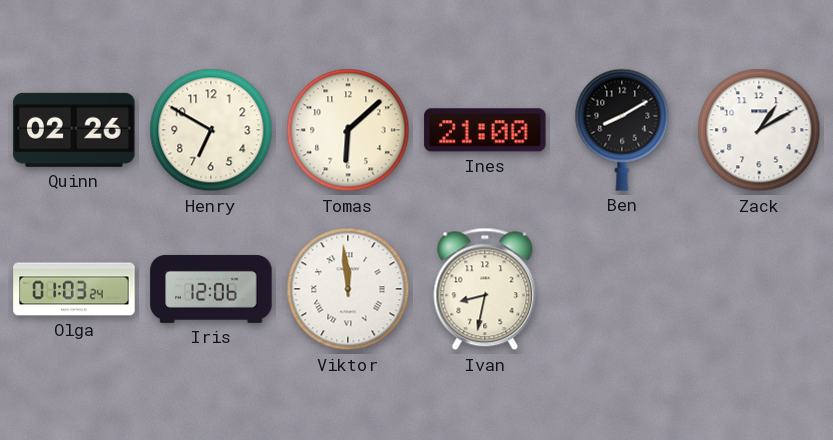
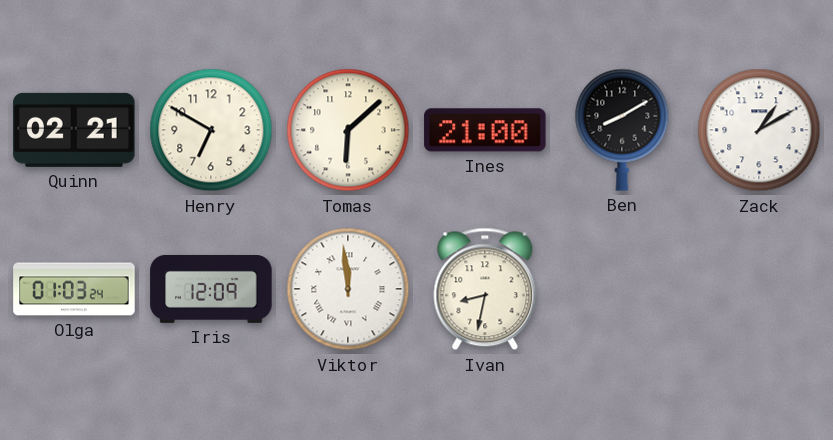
Quinn: 02:26 -> 02:21
Iris: 12:06 -> 12:09
